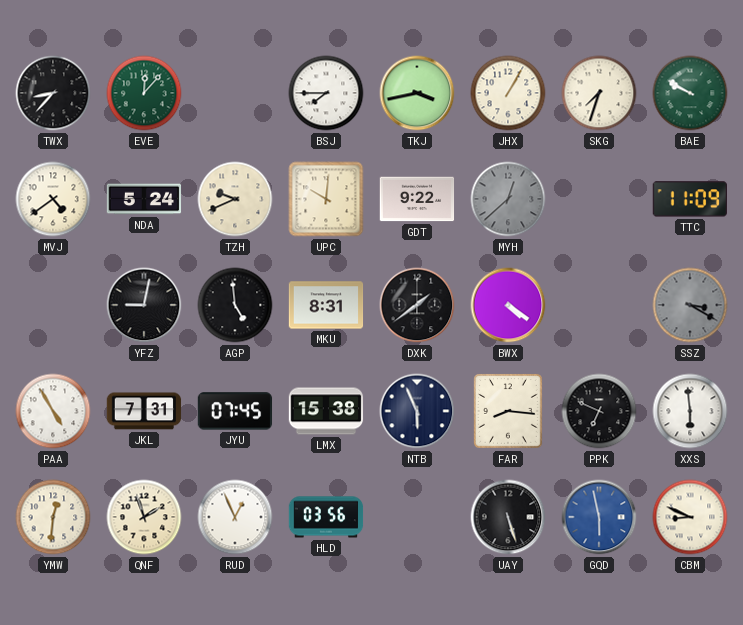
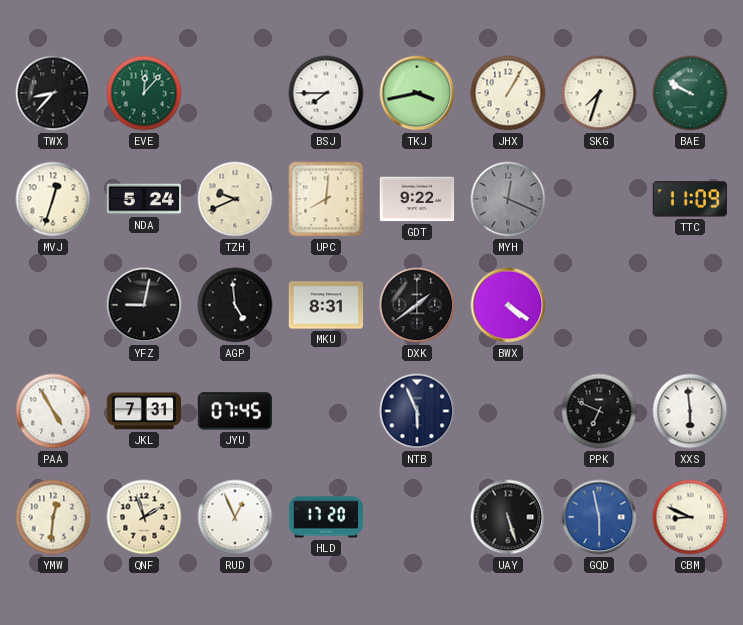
MVJ: 4:39 -> 12:33
UPC: 10:01 -> 8:01
MYH: 12:38 -> 12:19
SSZ: 3:20 -> none
LMX: 15:38 -> none
FAR: 8:16 -> none
HLD: 03:56 -> 17:20
